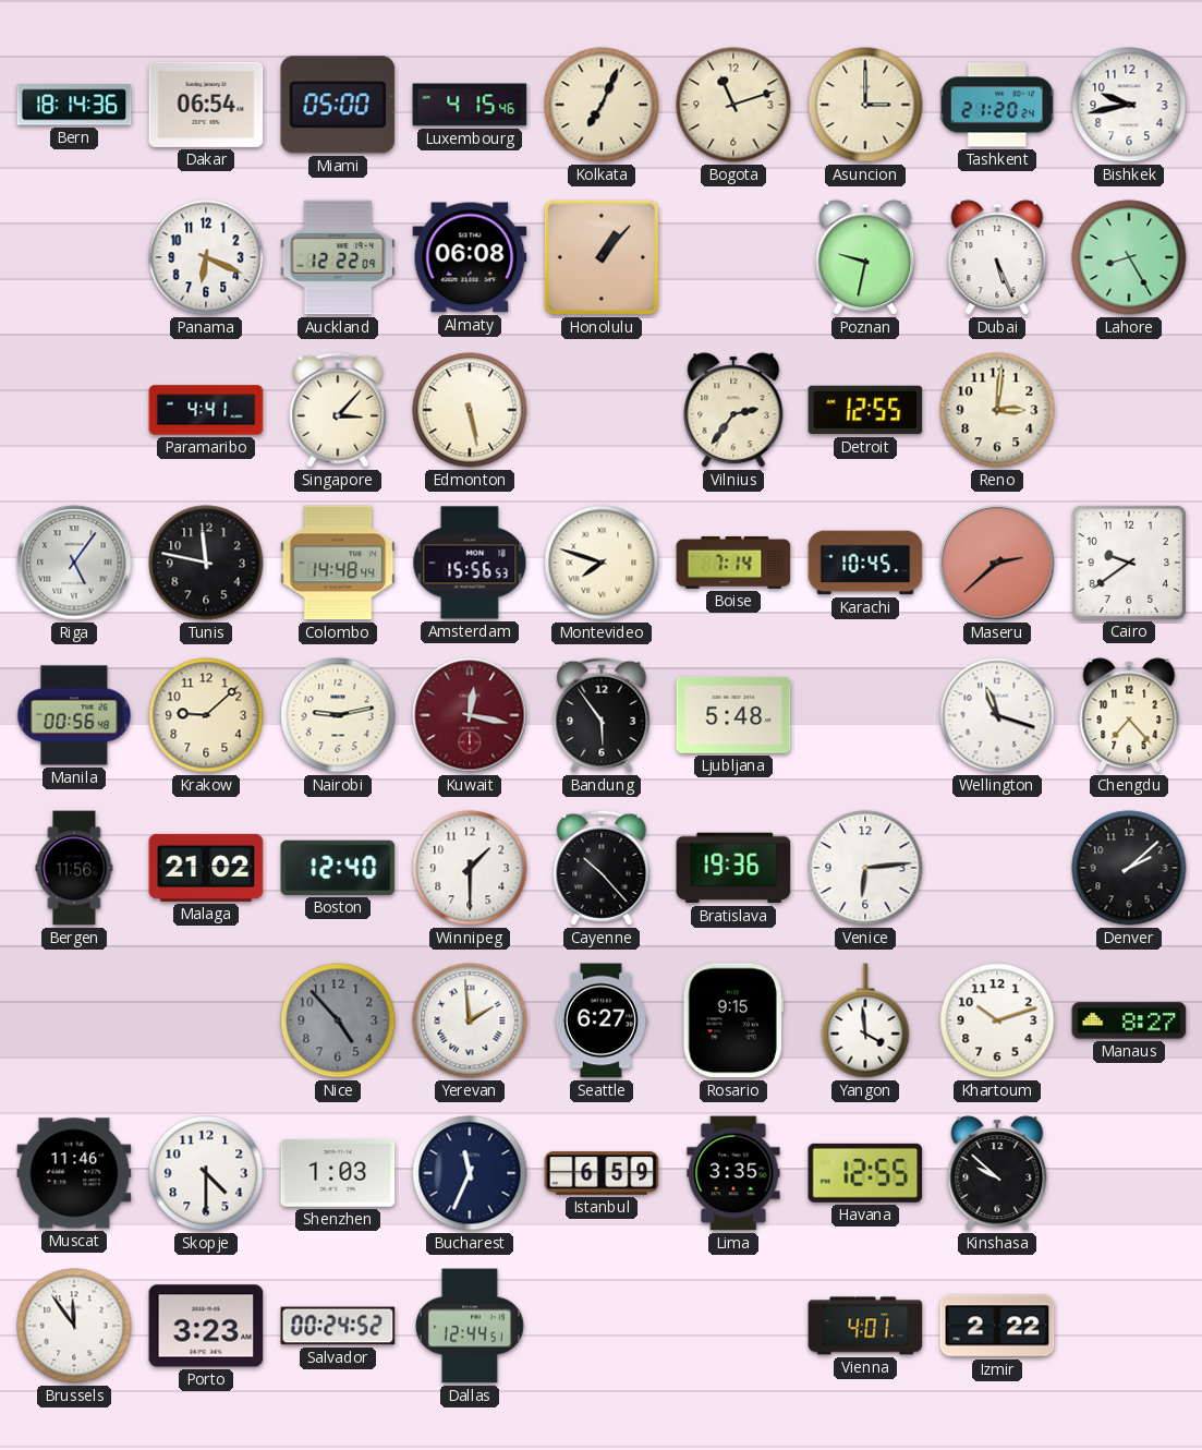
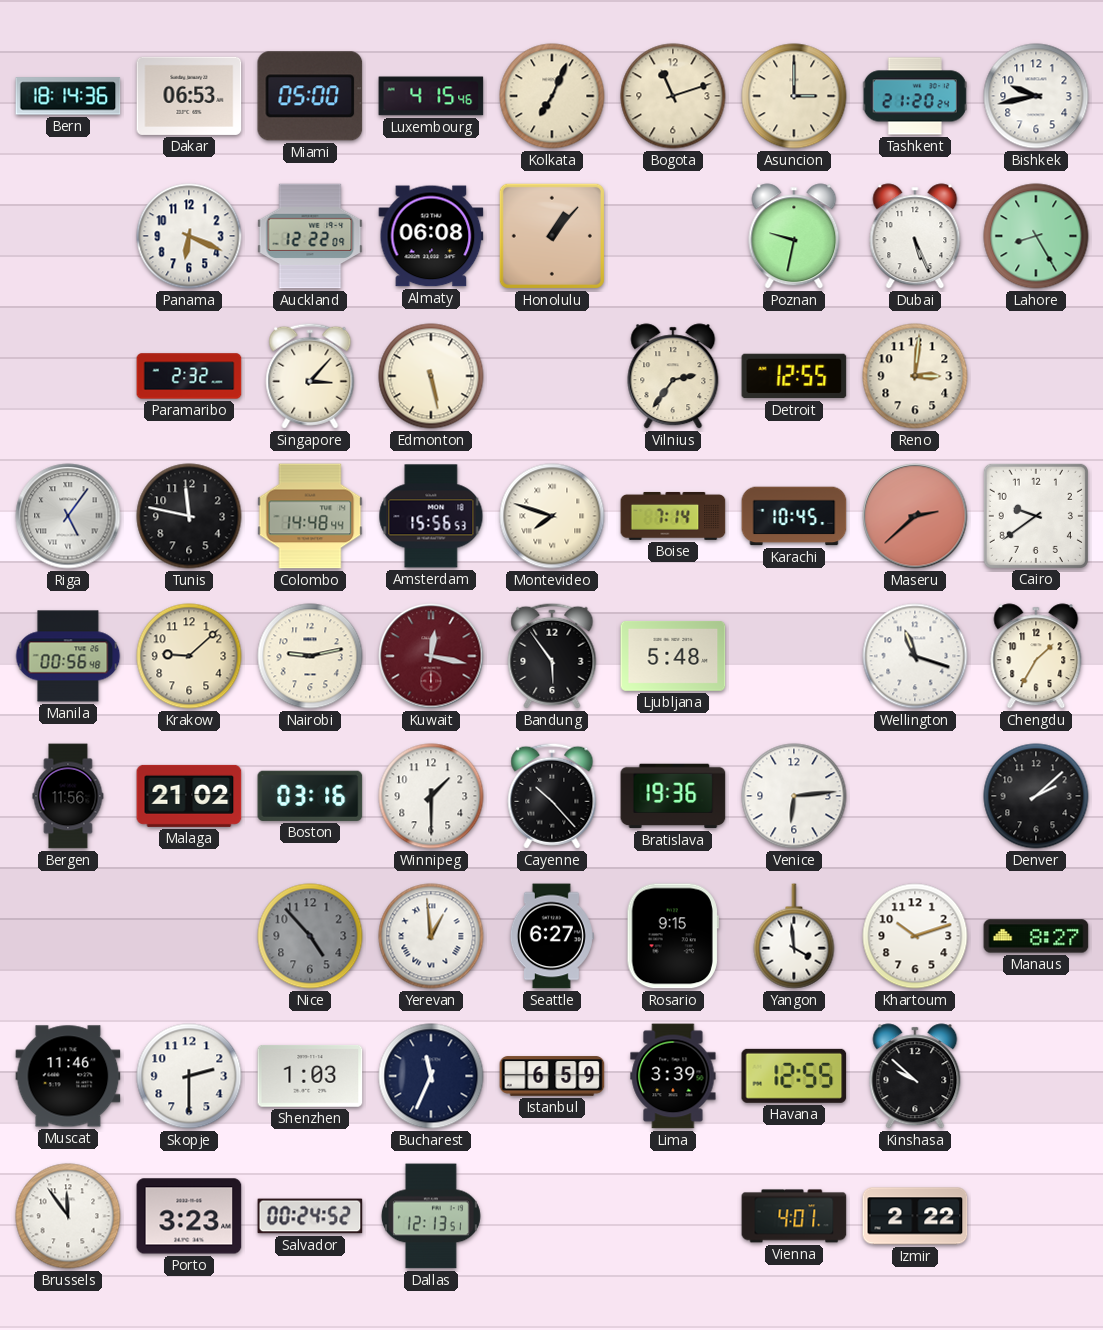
Dakar: 06:54 -> 06:53
Paramaribo: 4:41 -> 2:32
Chengdu: 7:23 -> 1:35
Boston: 12:40 -> 03:16
Yerevan: 1:59 -> 12:59
Skopje: 4:30 -> 2:30
Lima: 3:35 -> 3:39
Dallas: 12:44 -> 12:13
